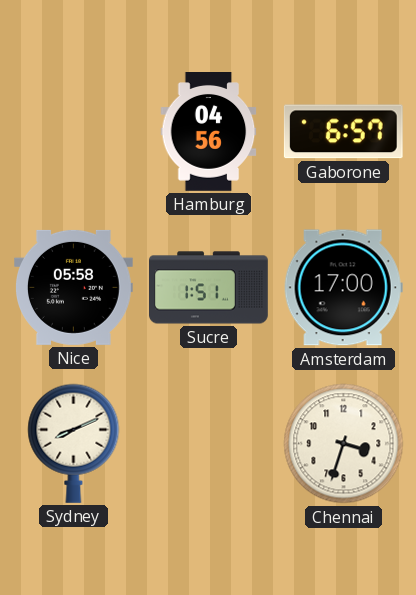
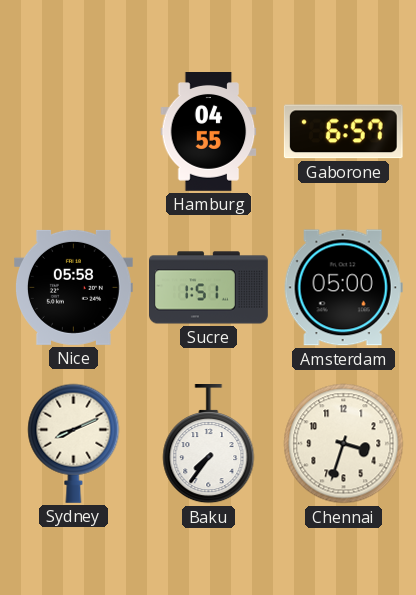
Hamburg: 04:56 -> 04:55
Amsterdam: 17:00 -> 05:00
Baku: none -> 7:36
